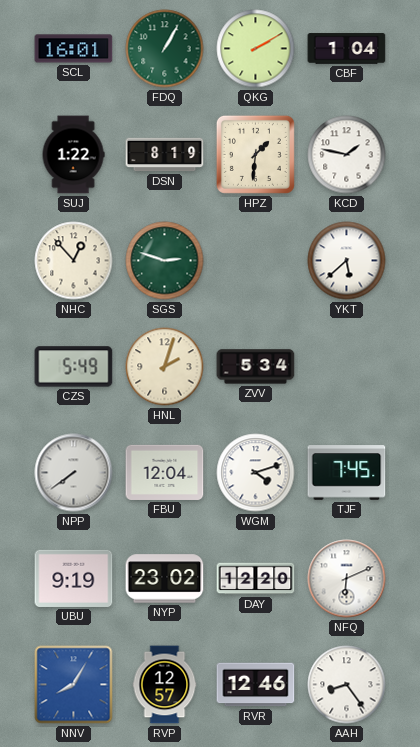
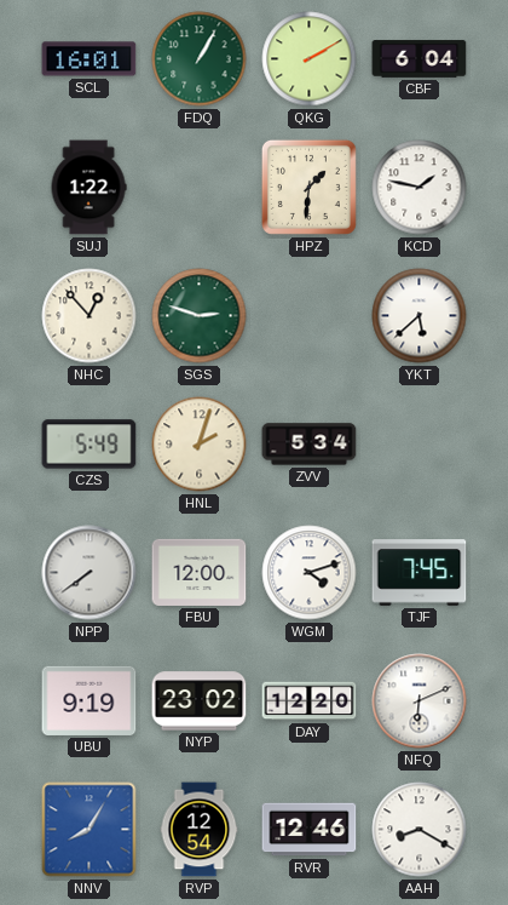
CBF: 1:04 -> 6:04
DSN: 8:19 -> none
FBU: 12:04 -> 12:00
RVP: 12:57 -> 12:54
AAH: 8:24 -> 8:20
